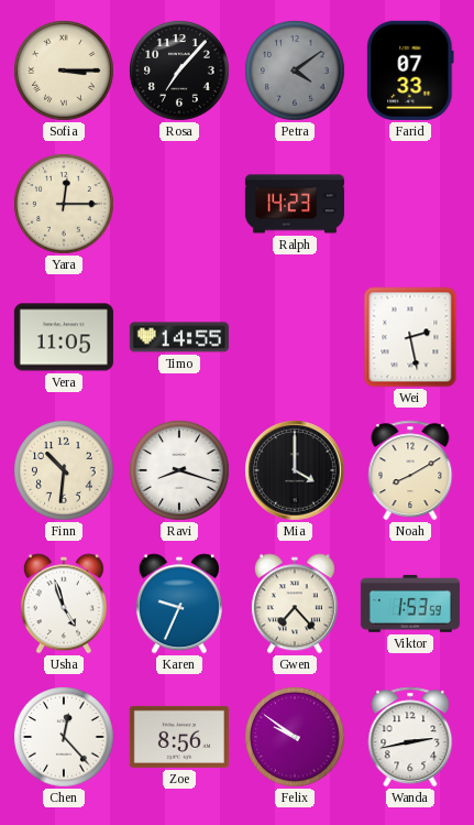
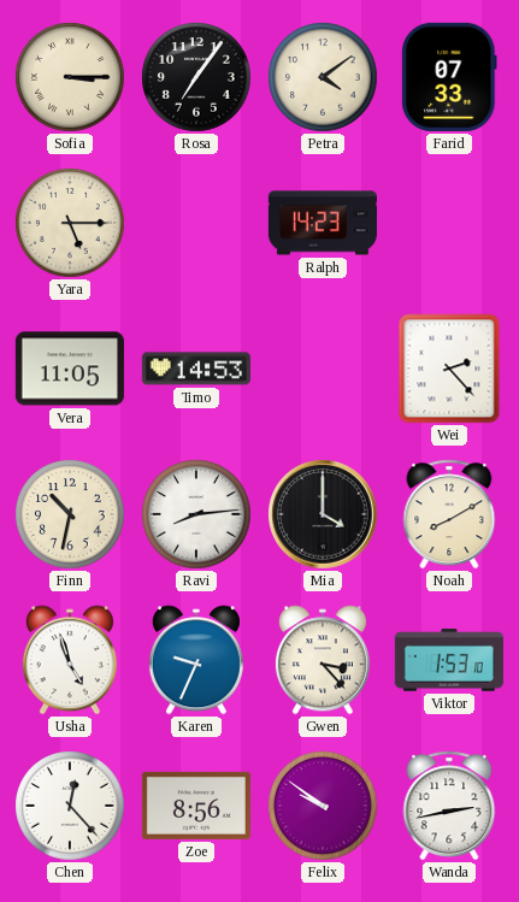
Rosa: 7:07 -> 7:06
Petra dial: grey -> cream
Yara: 12:15 -> 5:15
Timo: 14:55 -> 14:53
Wei: 2:28 -> 2:23
Finn: 10:31 -> 10:32
Ravi: 8:18 -> 8:14
Gwen: 7:23 -> 3:23
Viktor: 1:53:59 -> 1:53:10
